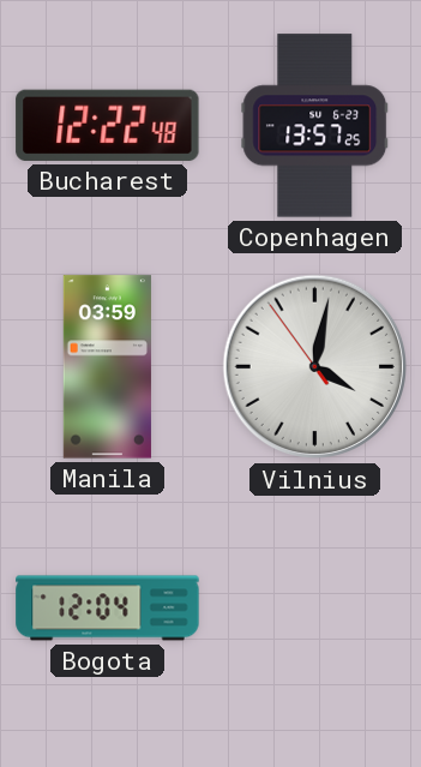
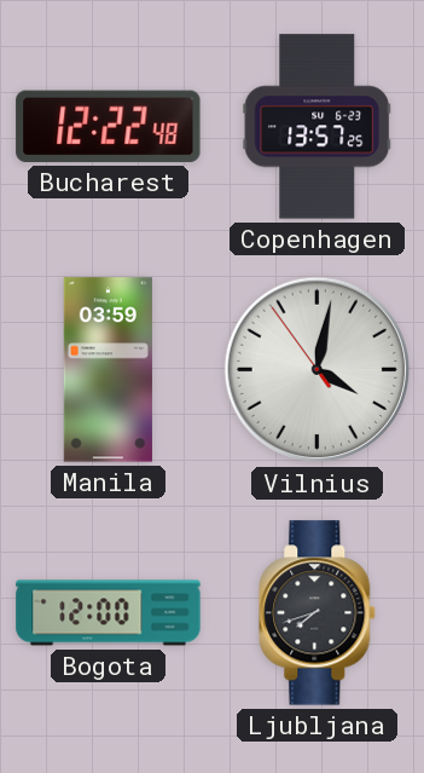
Bogota: 12:04 -> 12:00
Ljubljana: none -> 7:42
